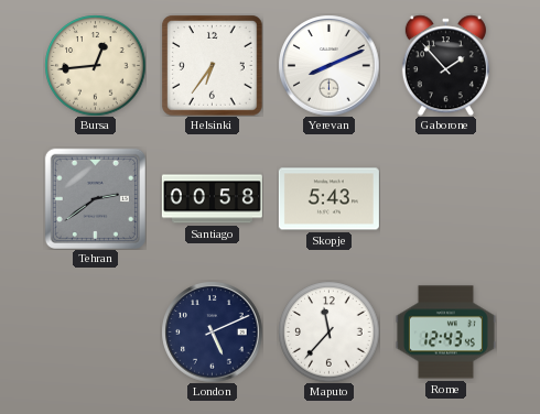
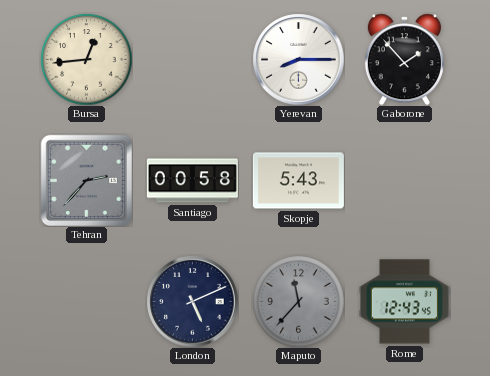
Helsinki: 6:36 -> none
Yerevan: 8:11 -> 8:15
Tehran: 2:39 -> 2:37
Maputo dial: white -> grey
